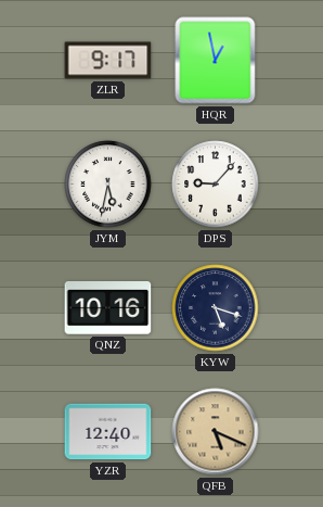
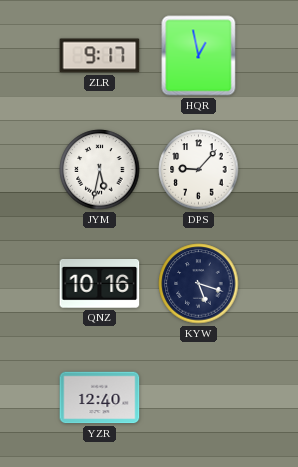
QFB: 5:19 -> none
